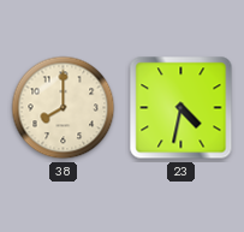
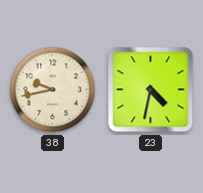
38: 8:00 -> 9:43
